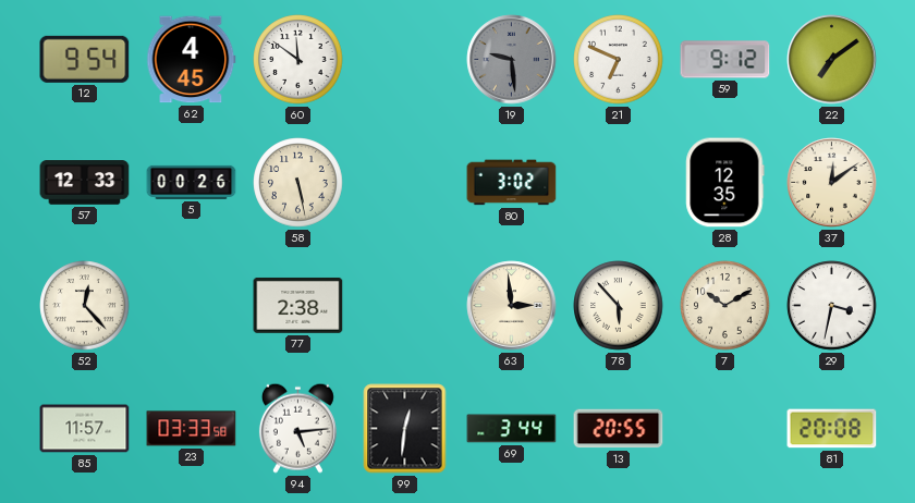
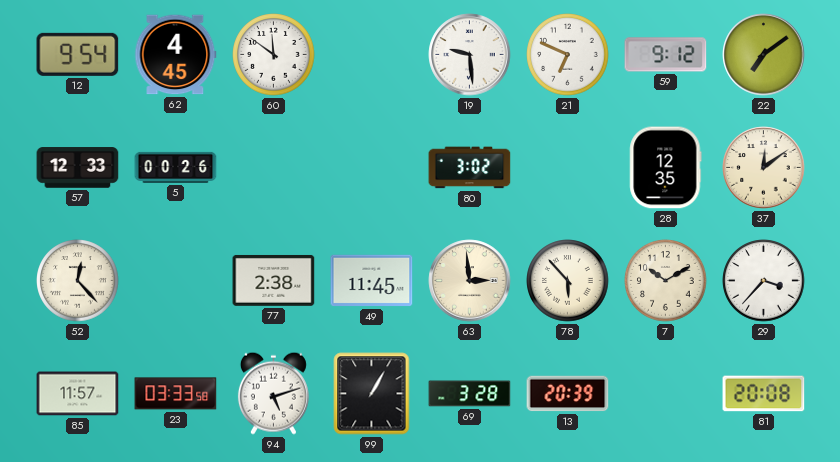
19 dial: grey -> white
58: 5:28 -> none
49: none -> 11:45
29: 3:32 -> 3:37
94: 5:14 -> 5:12
99: 12:31 -> 1:05
69: 3:44 -> 3:28
13: 20:55 -> 20:39
